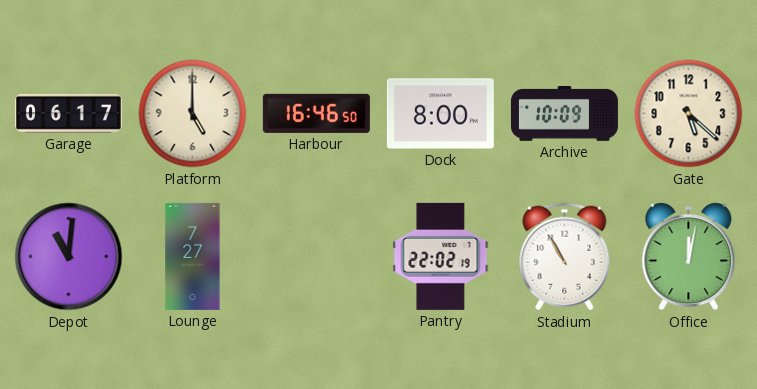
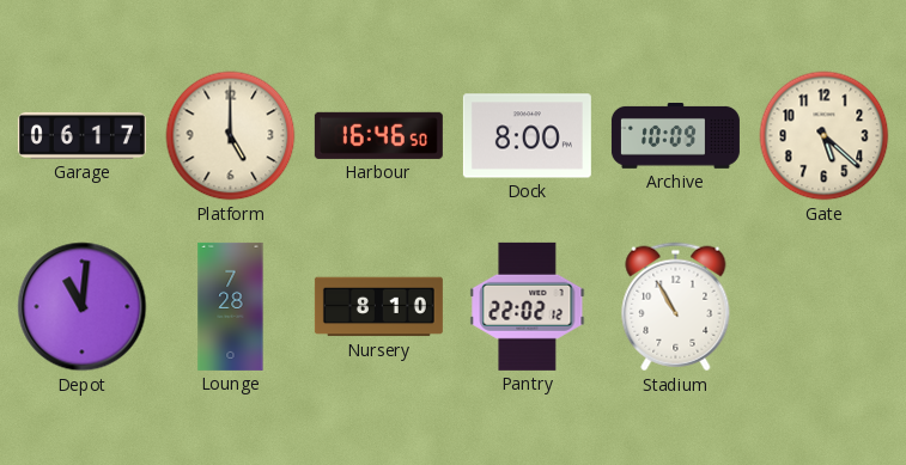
Lounge: 7:27 -> 7:28
Nursery: none -> 8:10
Pantry: 22:02:19 -> 22:02:12
Office: 12:02 -> none
